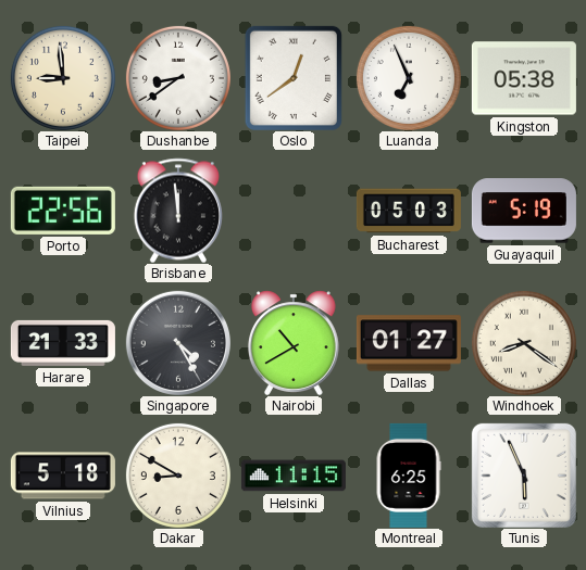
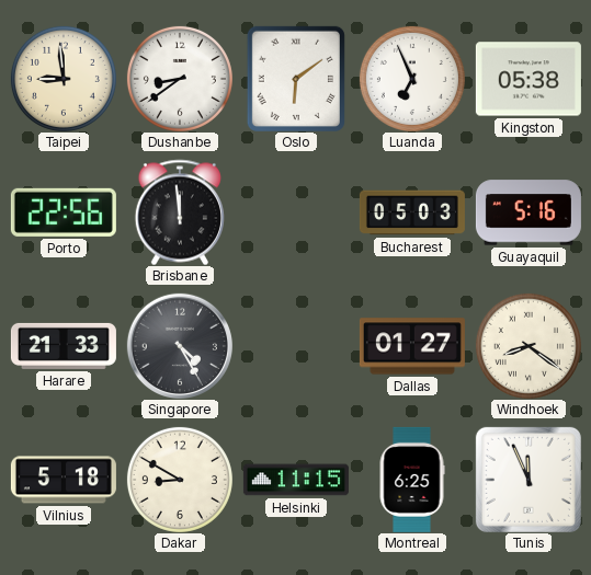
Oslo: 12:39 -> 6:09
Guayaquil: 5:19 -> 5:16
Nairobi: 10:40 -> none
Tunis: 5:56 -> 11:56
